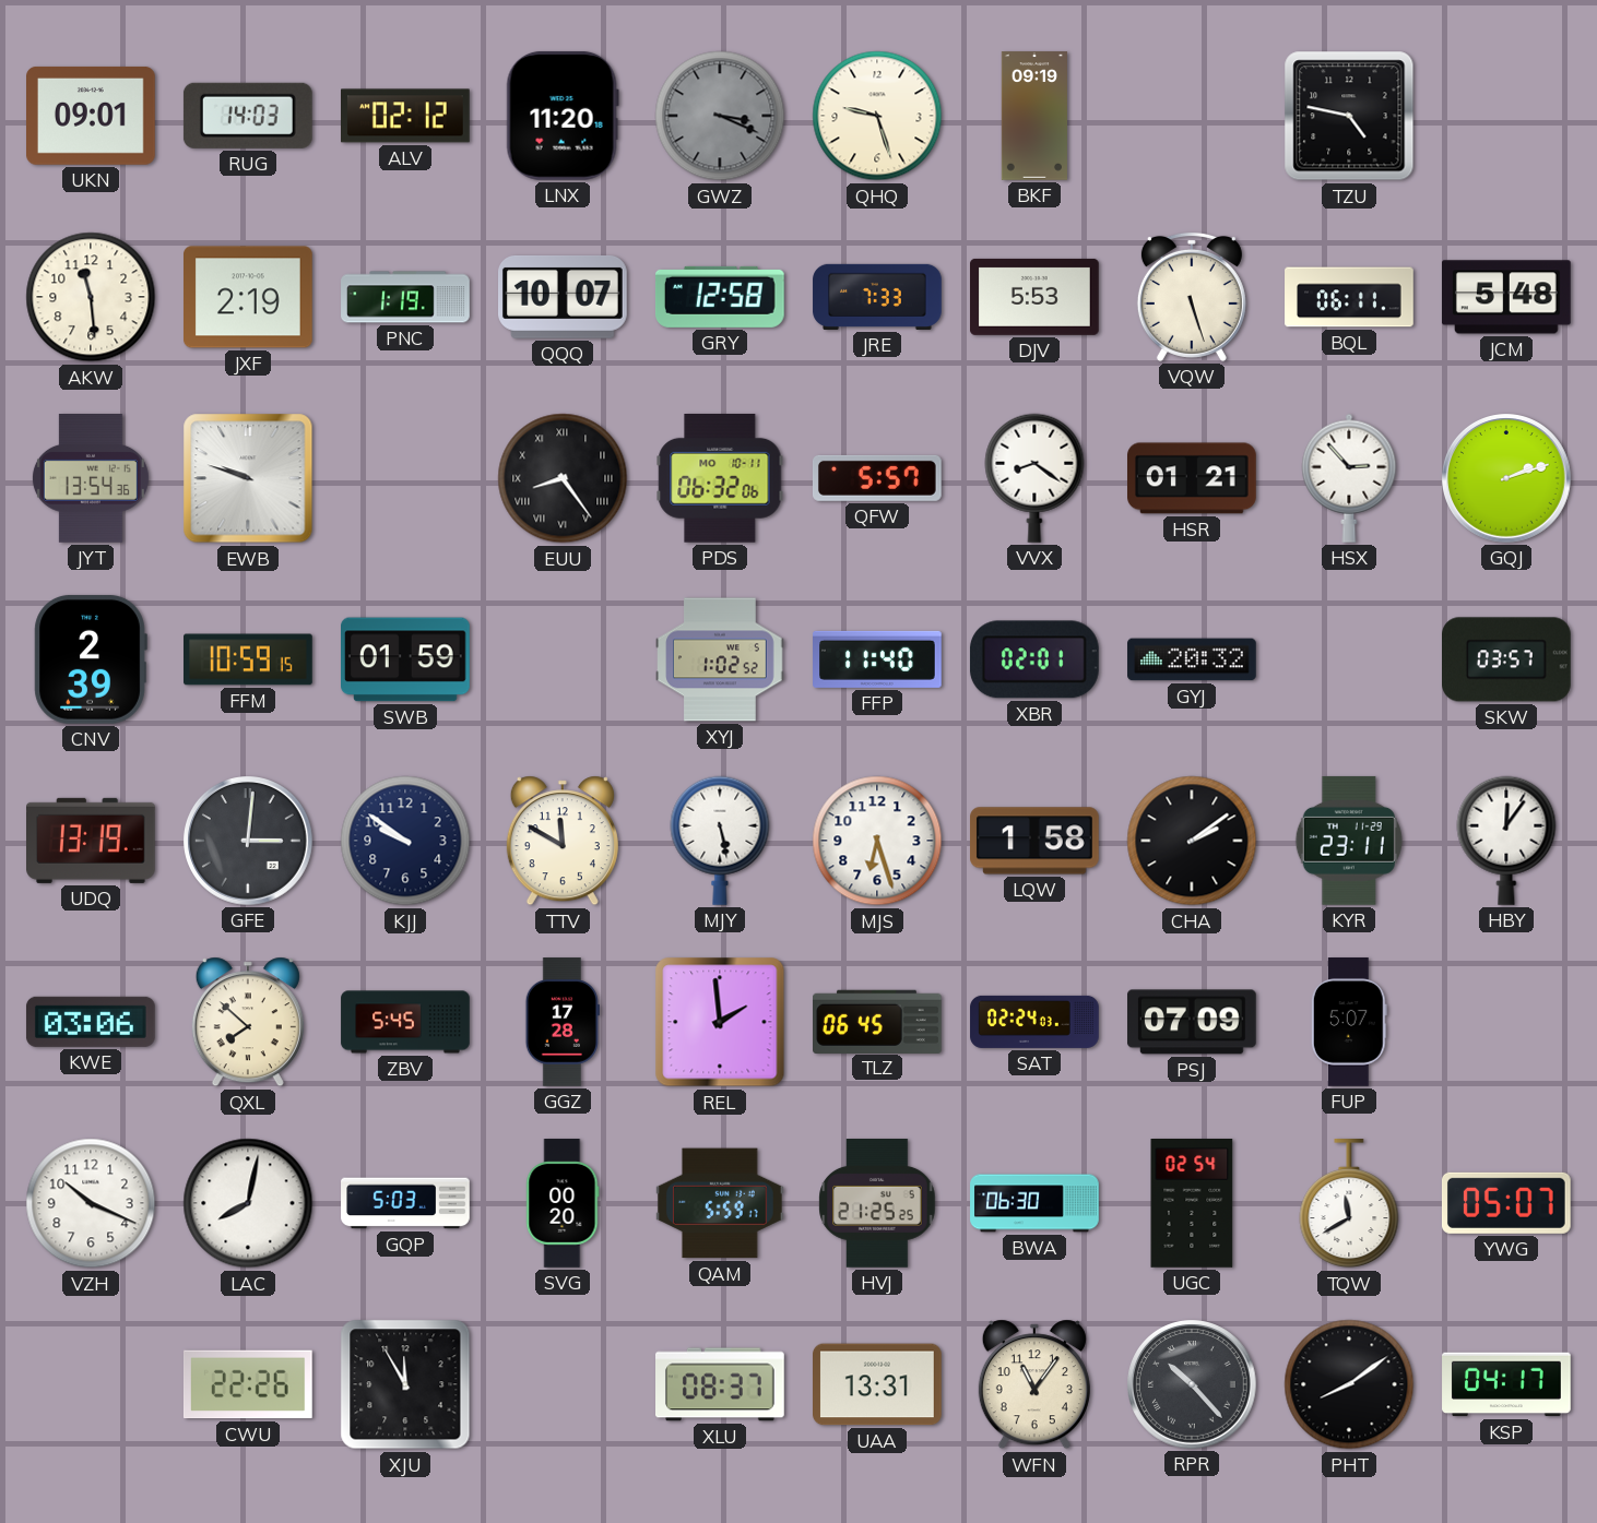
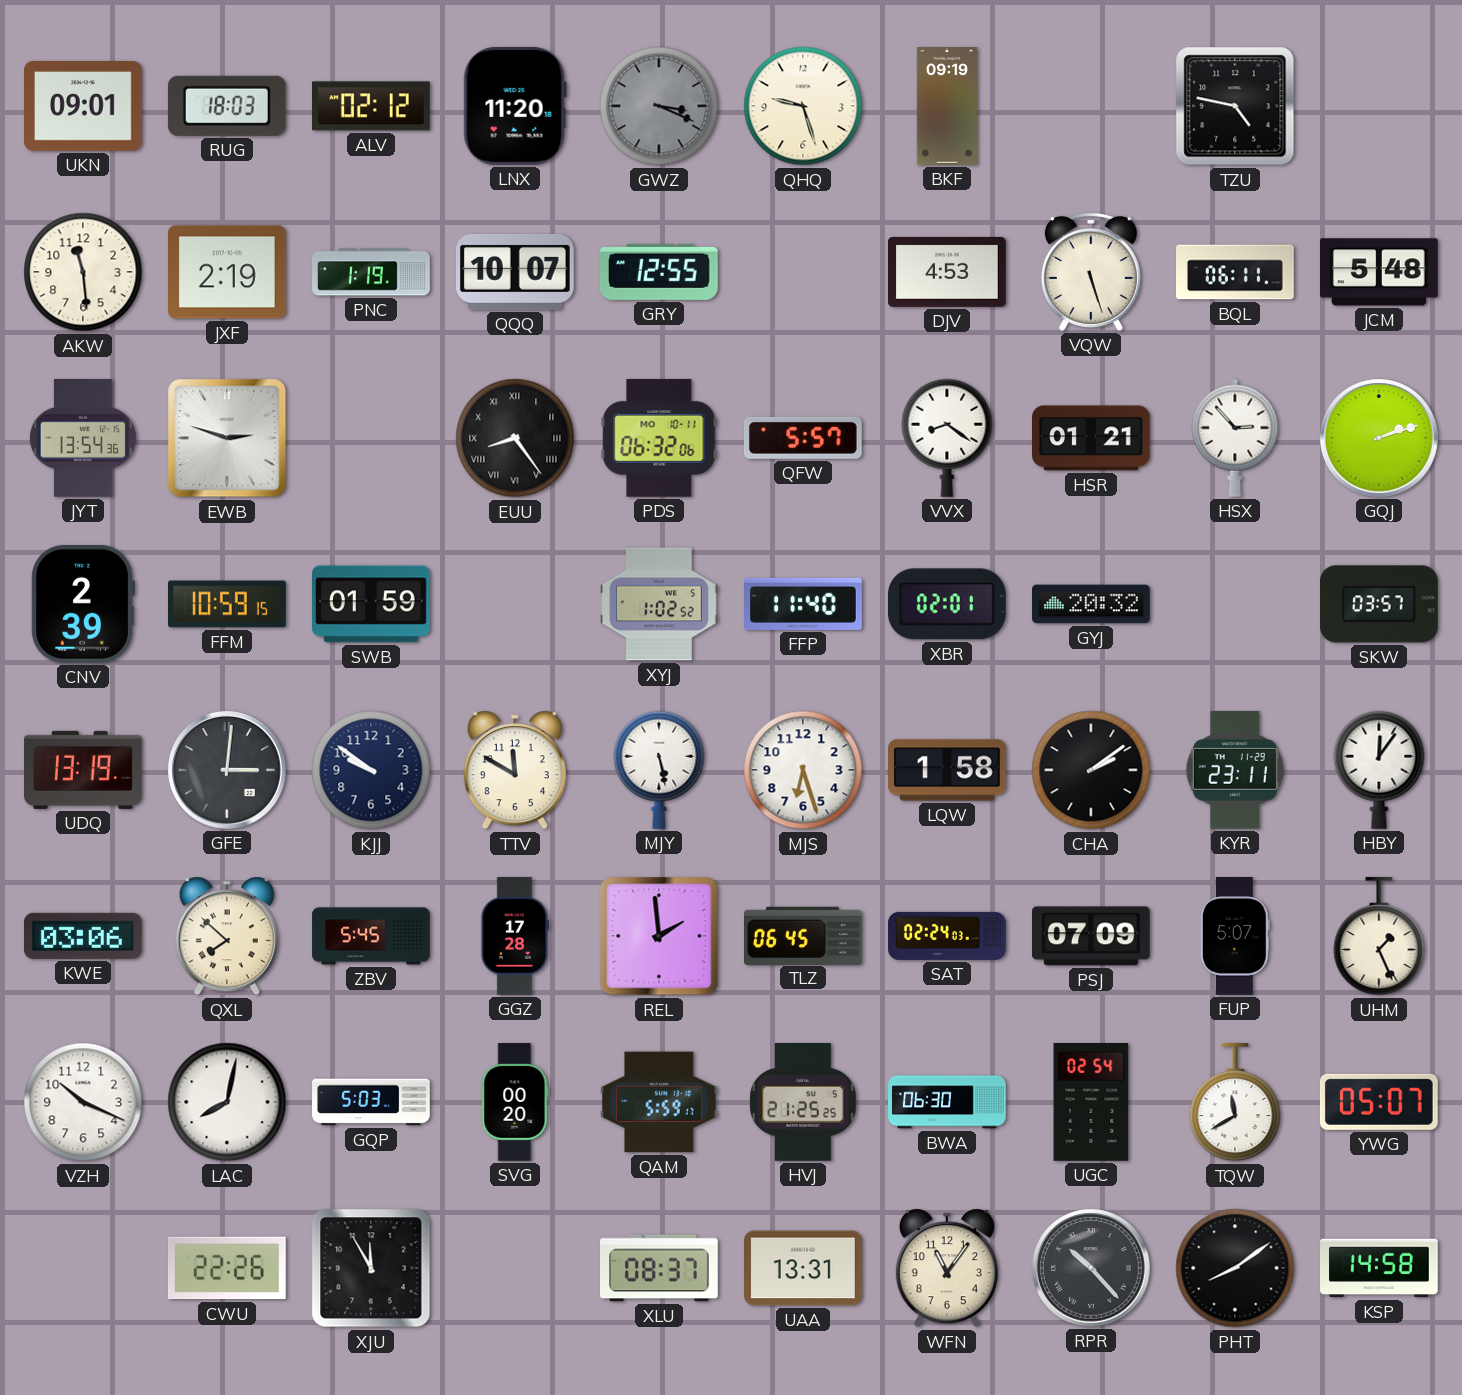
RUG: 14:03 -> 18:03
GRY: 12:58 -> 12:55
JRE: 7:33 -> none
DJV: 5:53 -> 4:53
EWB: 9:48 -> 2:48
UHM: none -> 1:26
KSP: 04:17 -> 14:58
